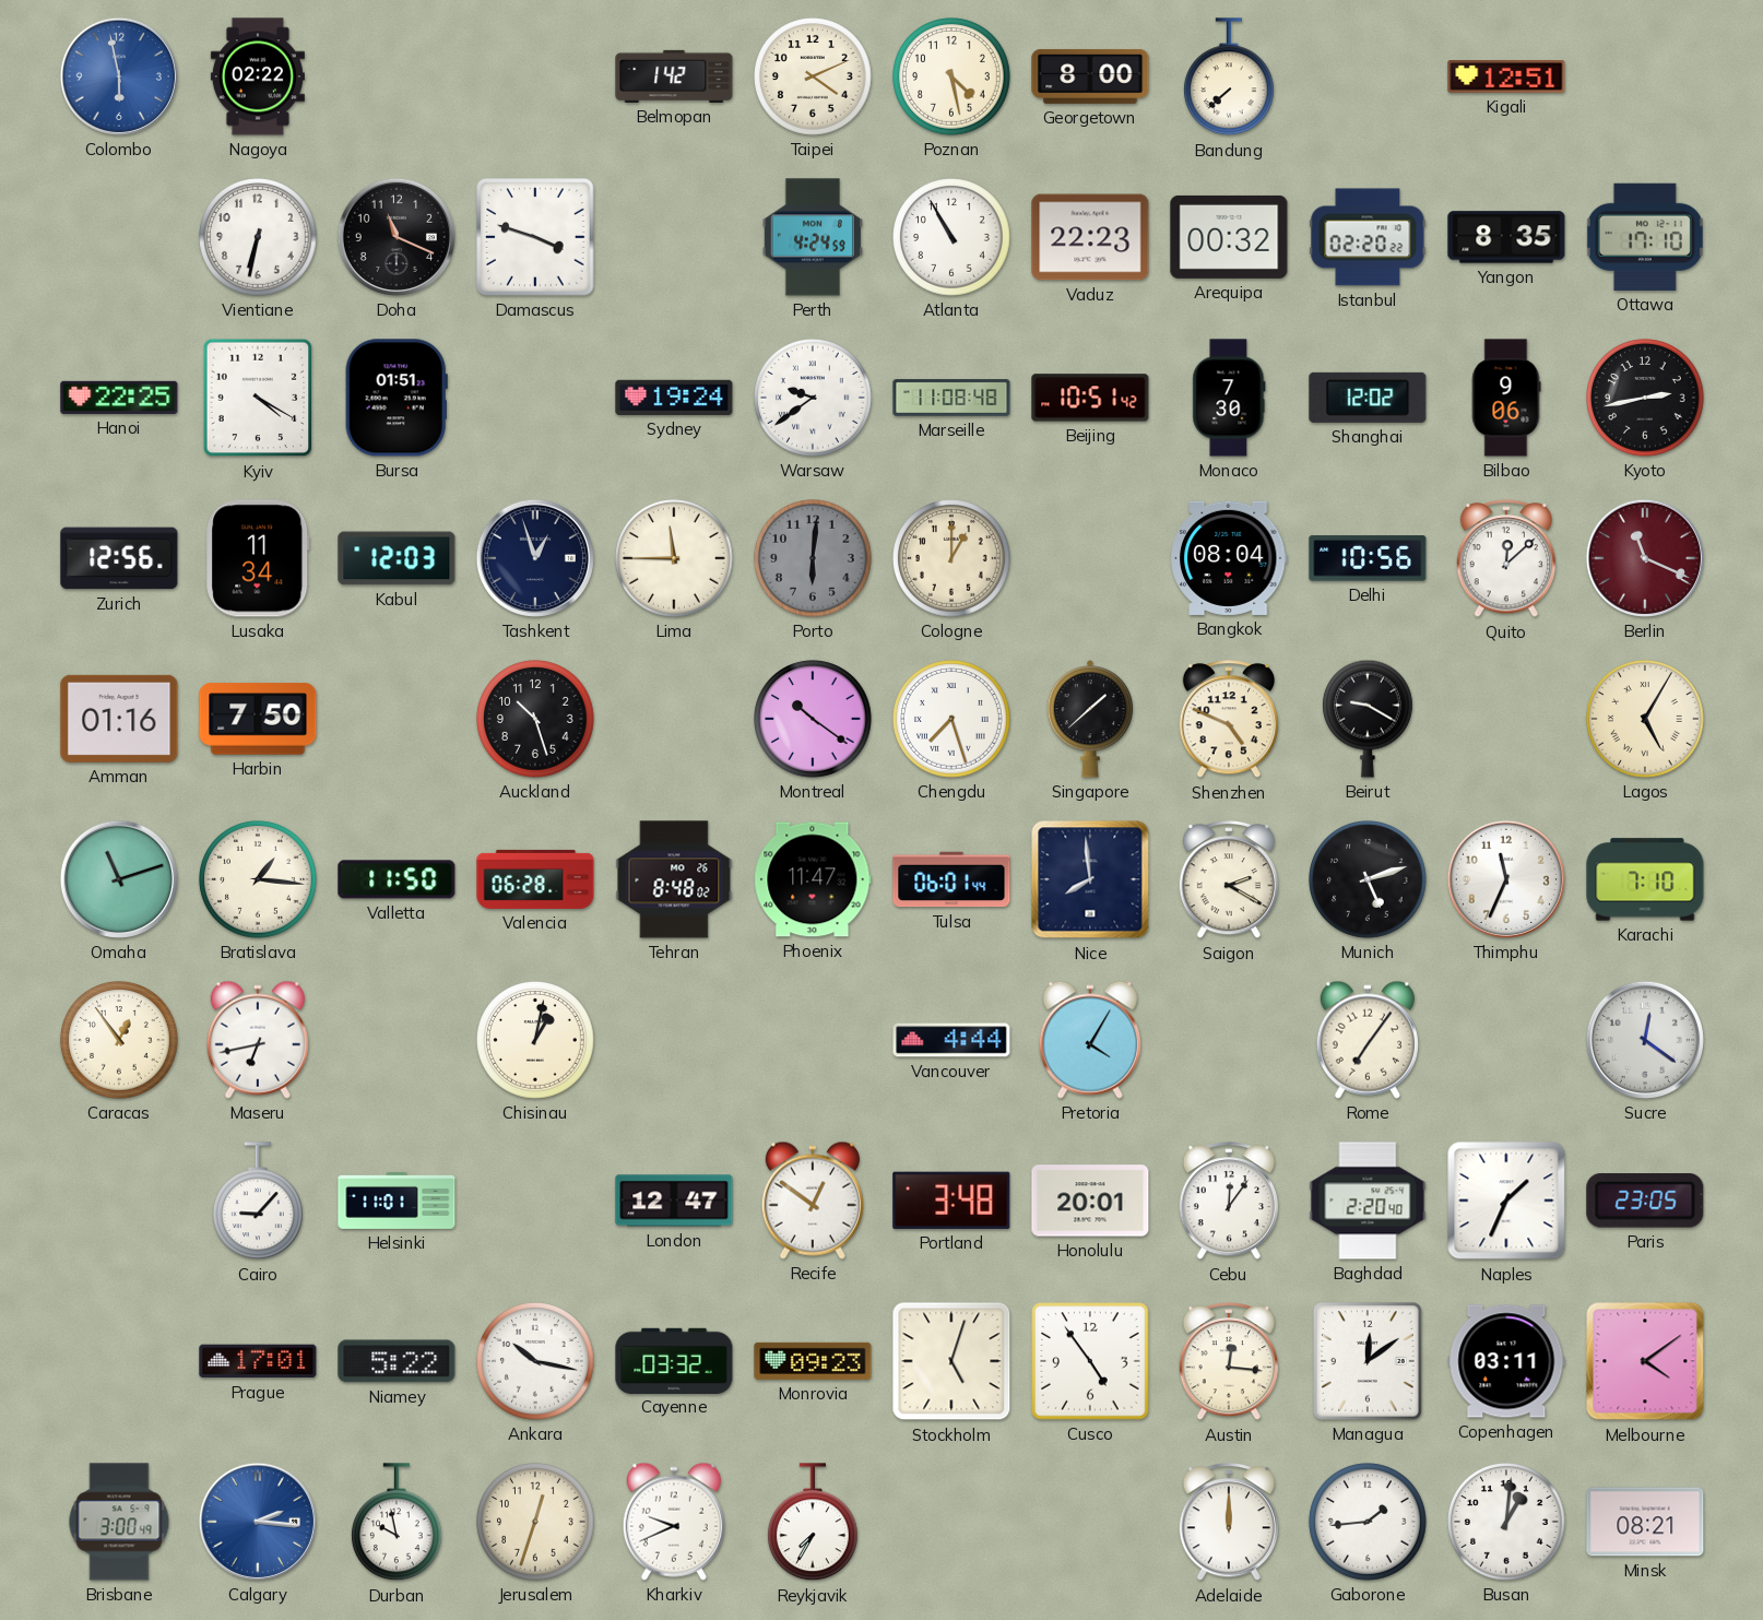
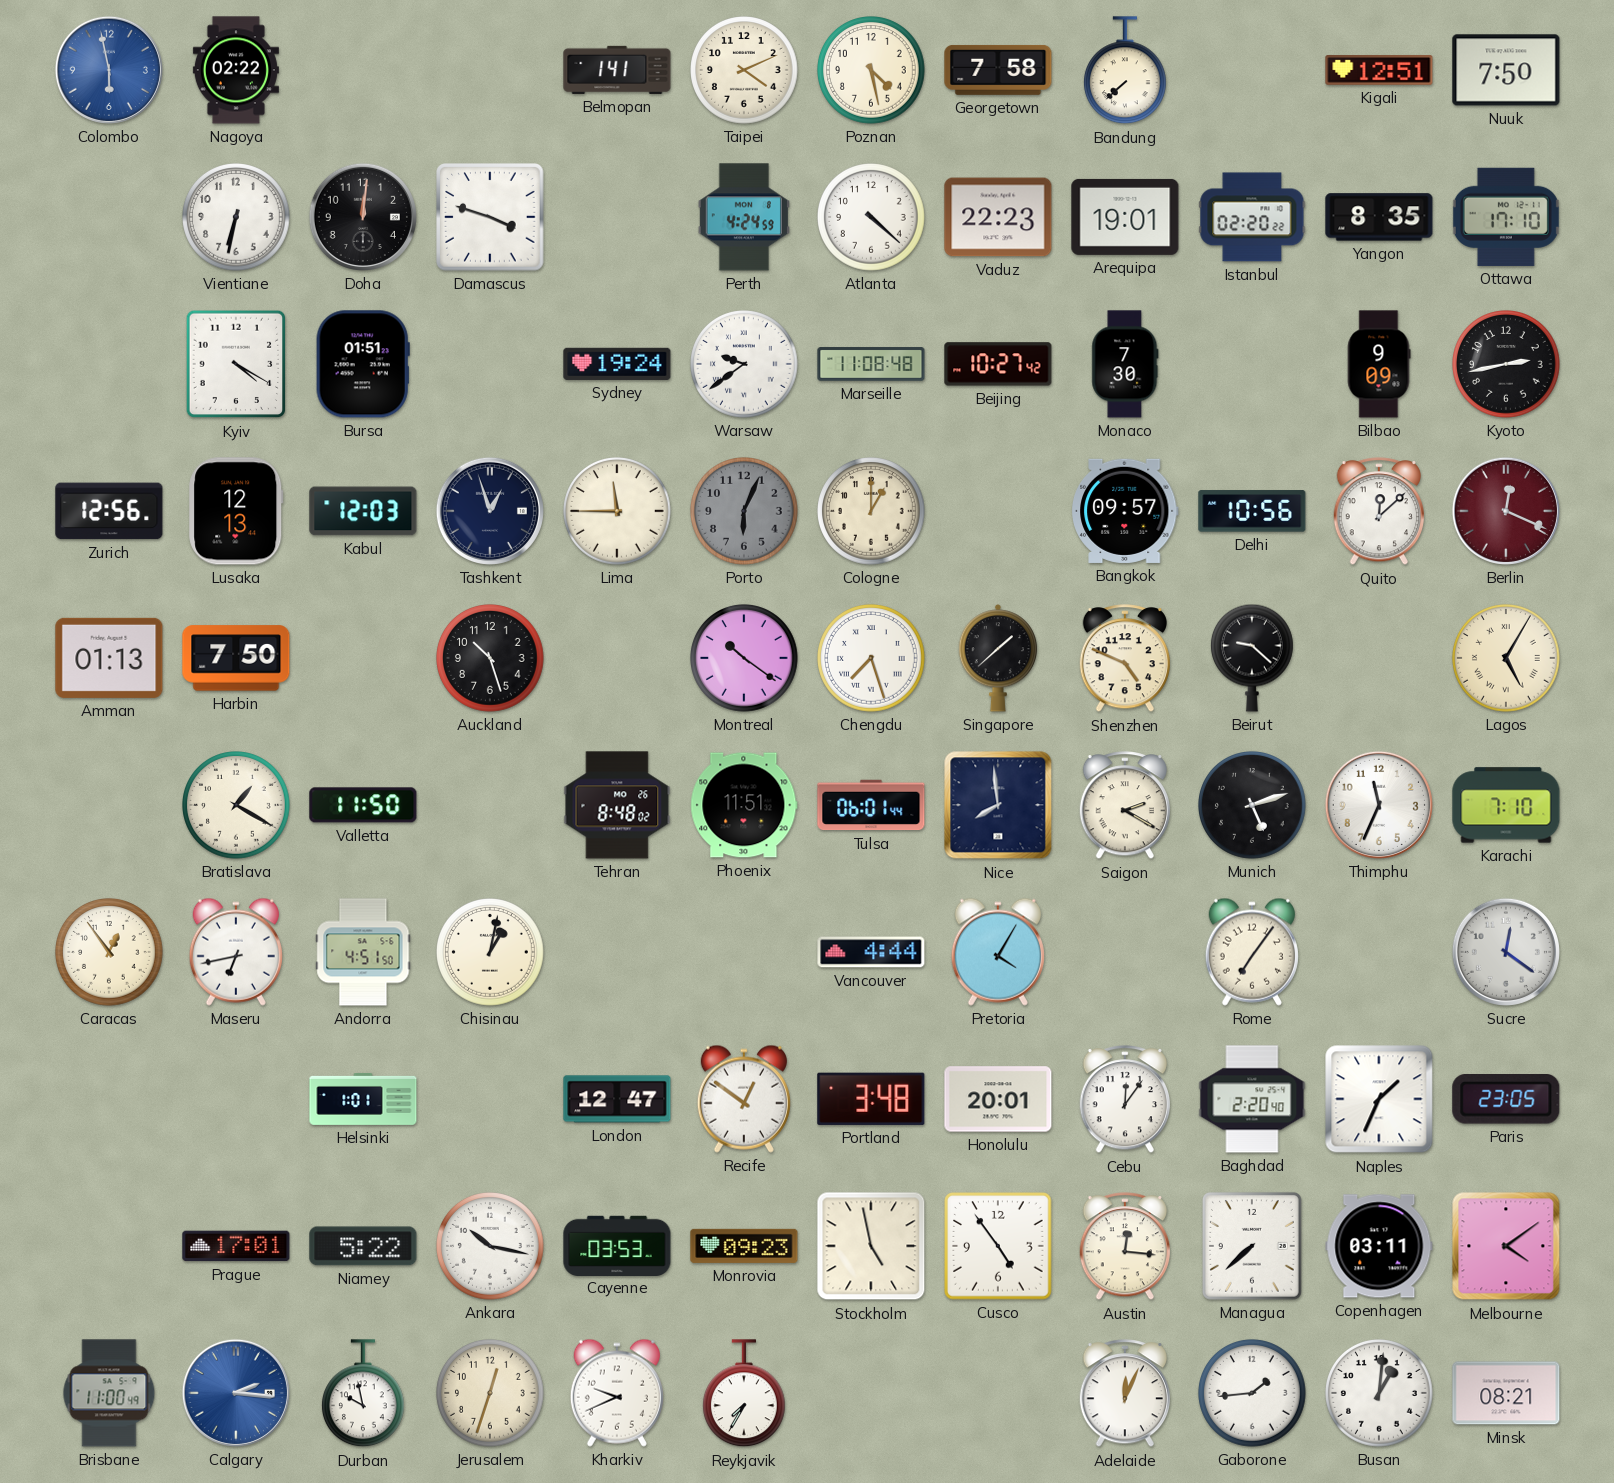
Belmopan: 1:42 -> 1:41
Georgetown: 8:00 -> 7:58
Nuuk: none -> 7:50
Doha: 11:19 -> 12:01
Atlanta: 10:55 -> 4:22
Arequipa: 00:32 -> 19:01
Hanoi: 22:25 -> none
Beijing: 10:51 -> 10:27
Shanghai: 12:02 -> none
Bilbao: 9:06 -> 9:09
Lusaka: 11:34 -> 12:13
Porto: 6:01 -> 6:04
Bangkok: 08:04 -> 09:57
Berlin: 11:19 -> 12:19
Amman: 01:16 -> 01:13
Beirut: 9:20 -> 9:22
Omaha: 11:12 -> none
Bratislava: 1:16 -> 1:20
Valencia: 06:28 -> none
Phoenix: 11:47 -> 11:51
Andorra: none -> 4:51
Cairo: 9:07 -> none
Helsinki: 11:01 -> 1:01
Cayenne: 03:32 -> 03:53
Stockholm: 5:03 -> 4:58
Managua: 12:09 -> 7:38
Brisbane: 3:00 -> 11:00
Adelaide: 12:00 -> 12:04
